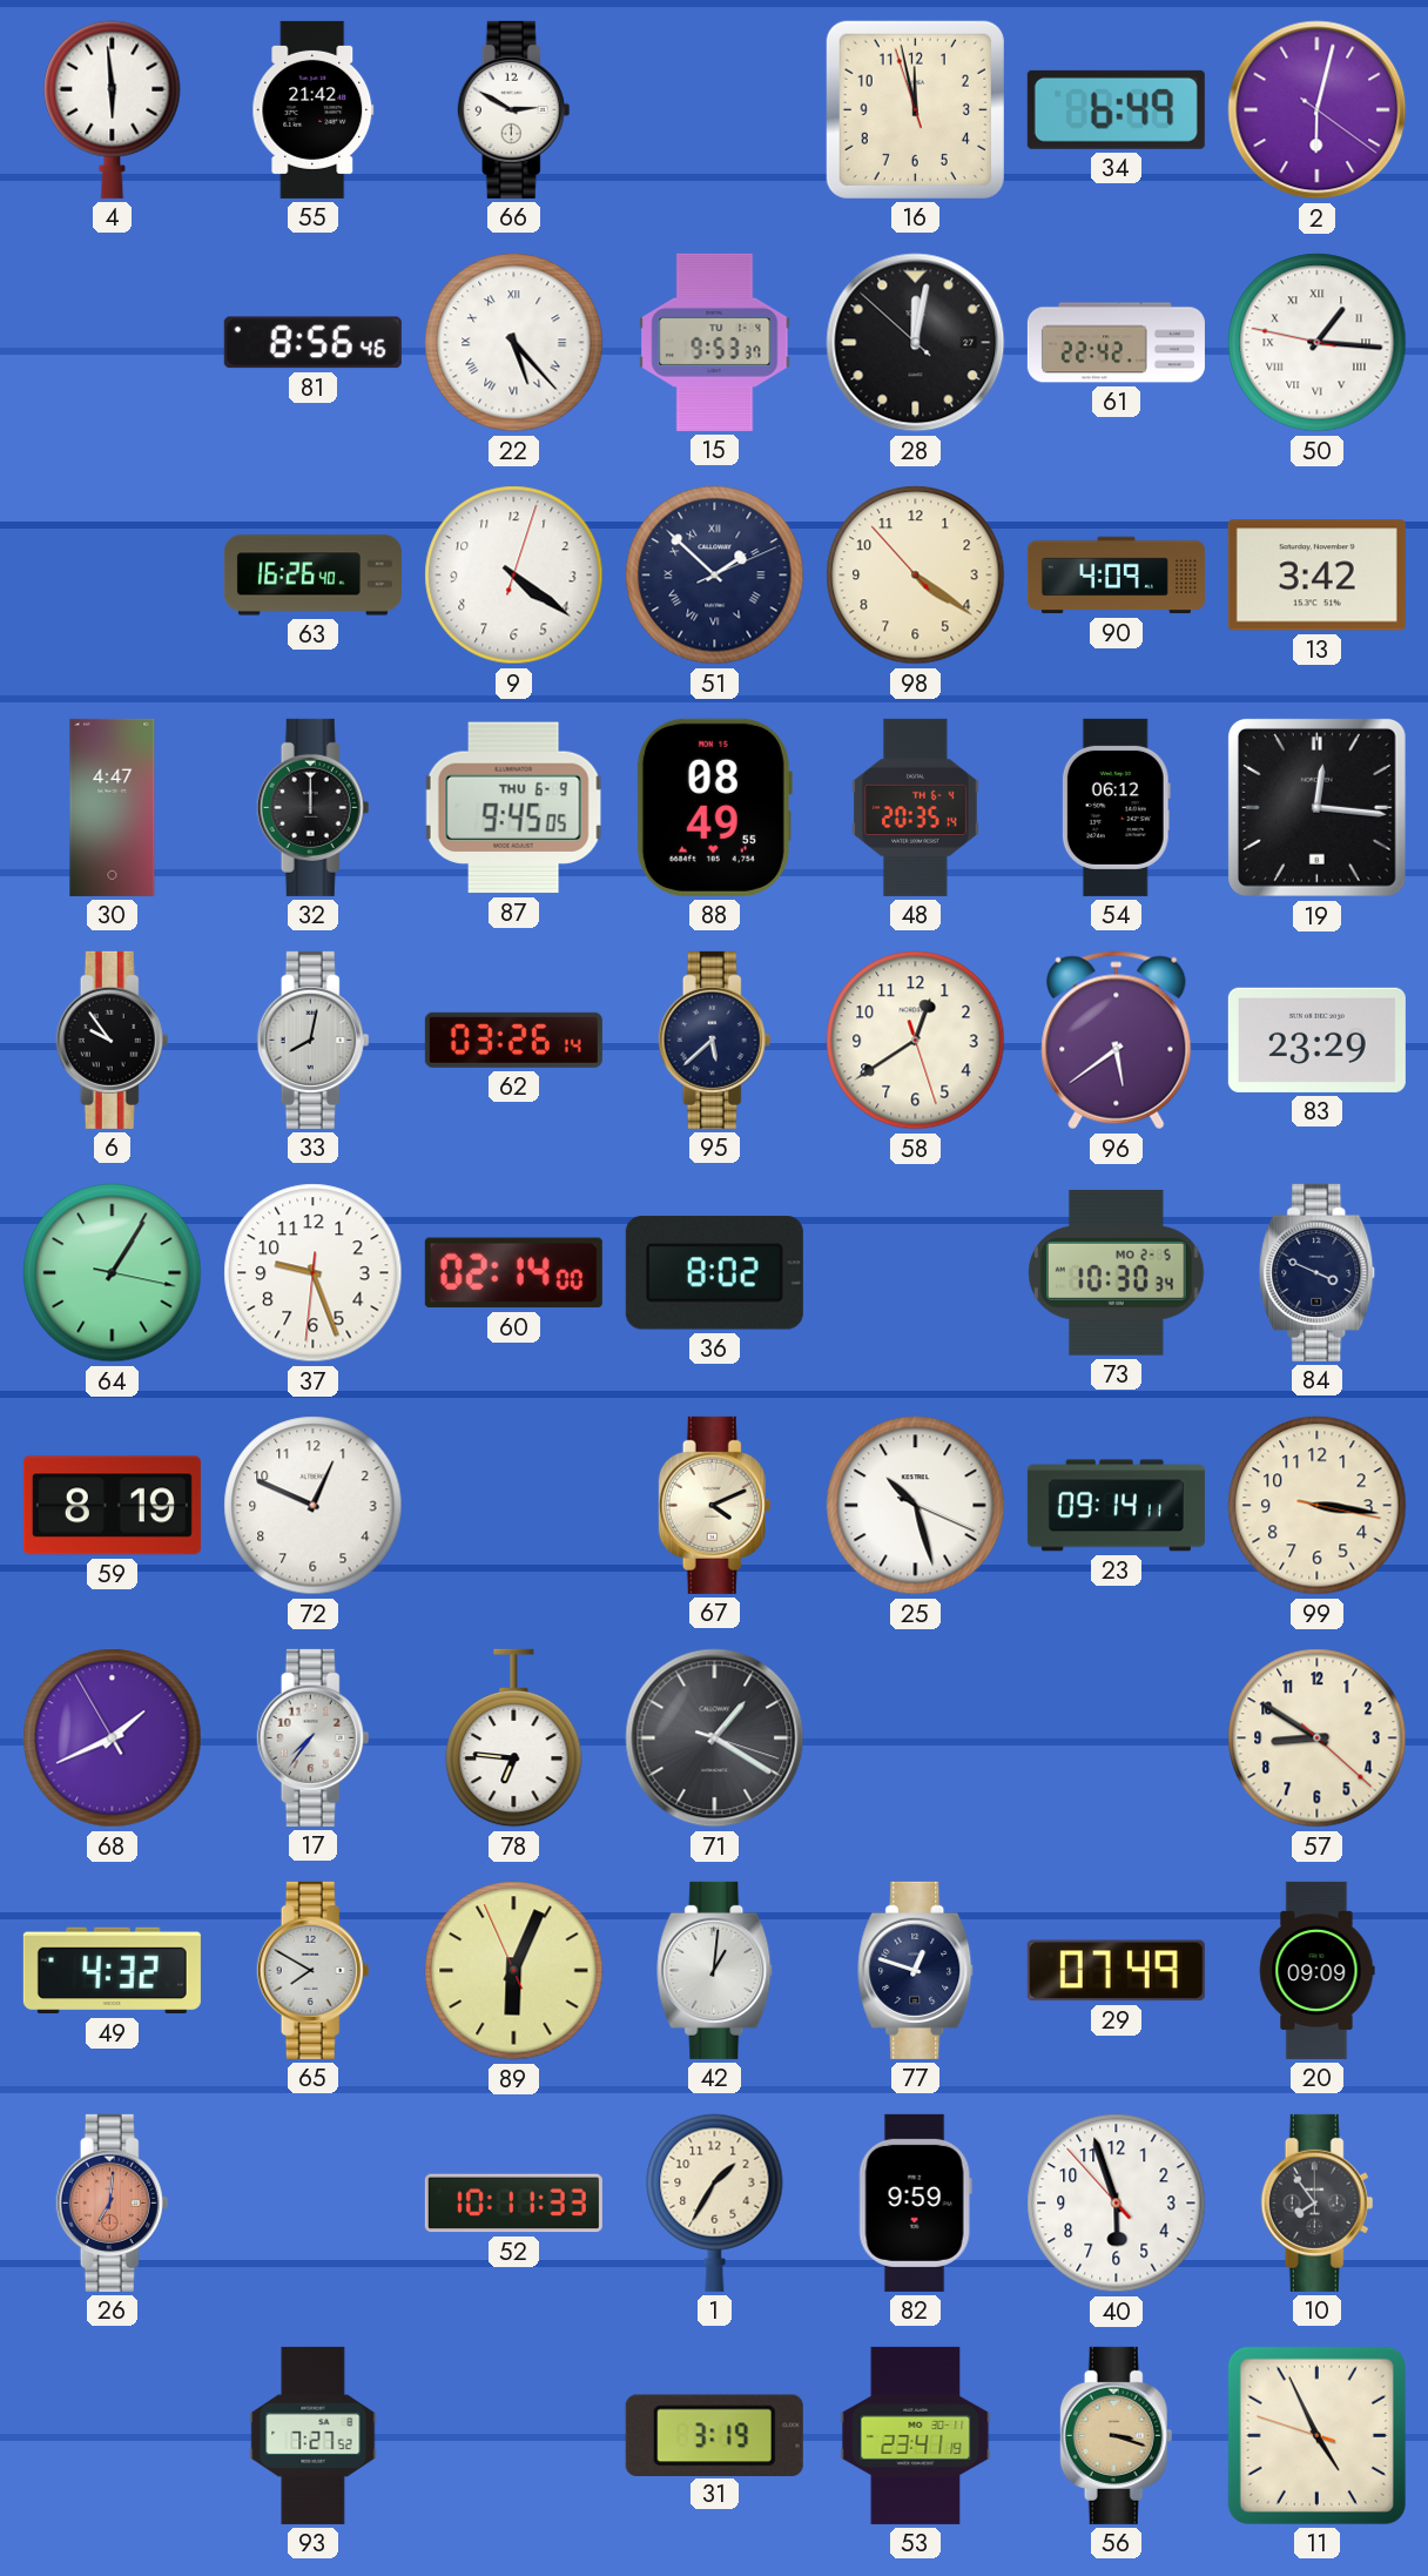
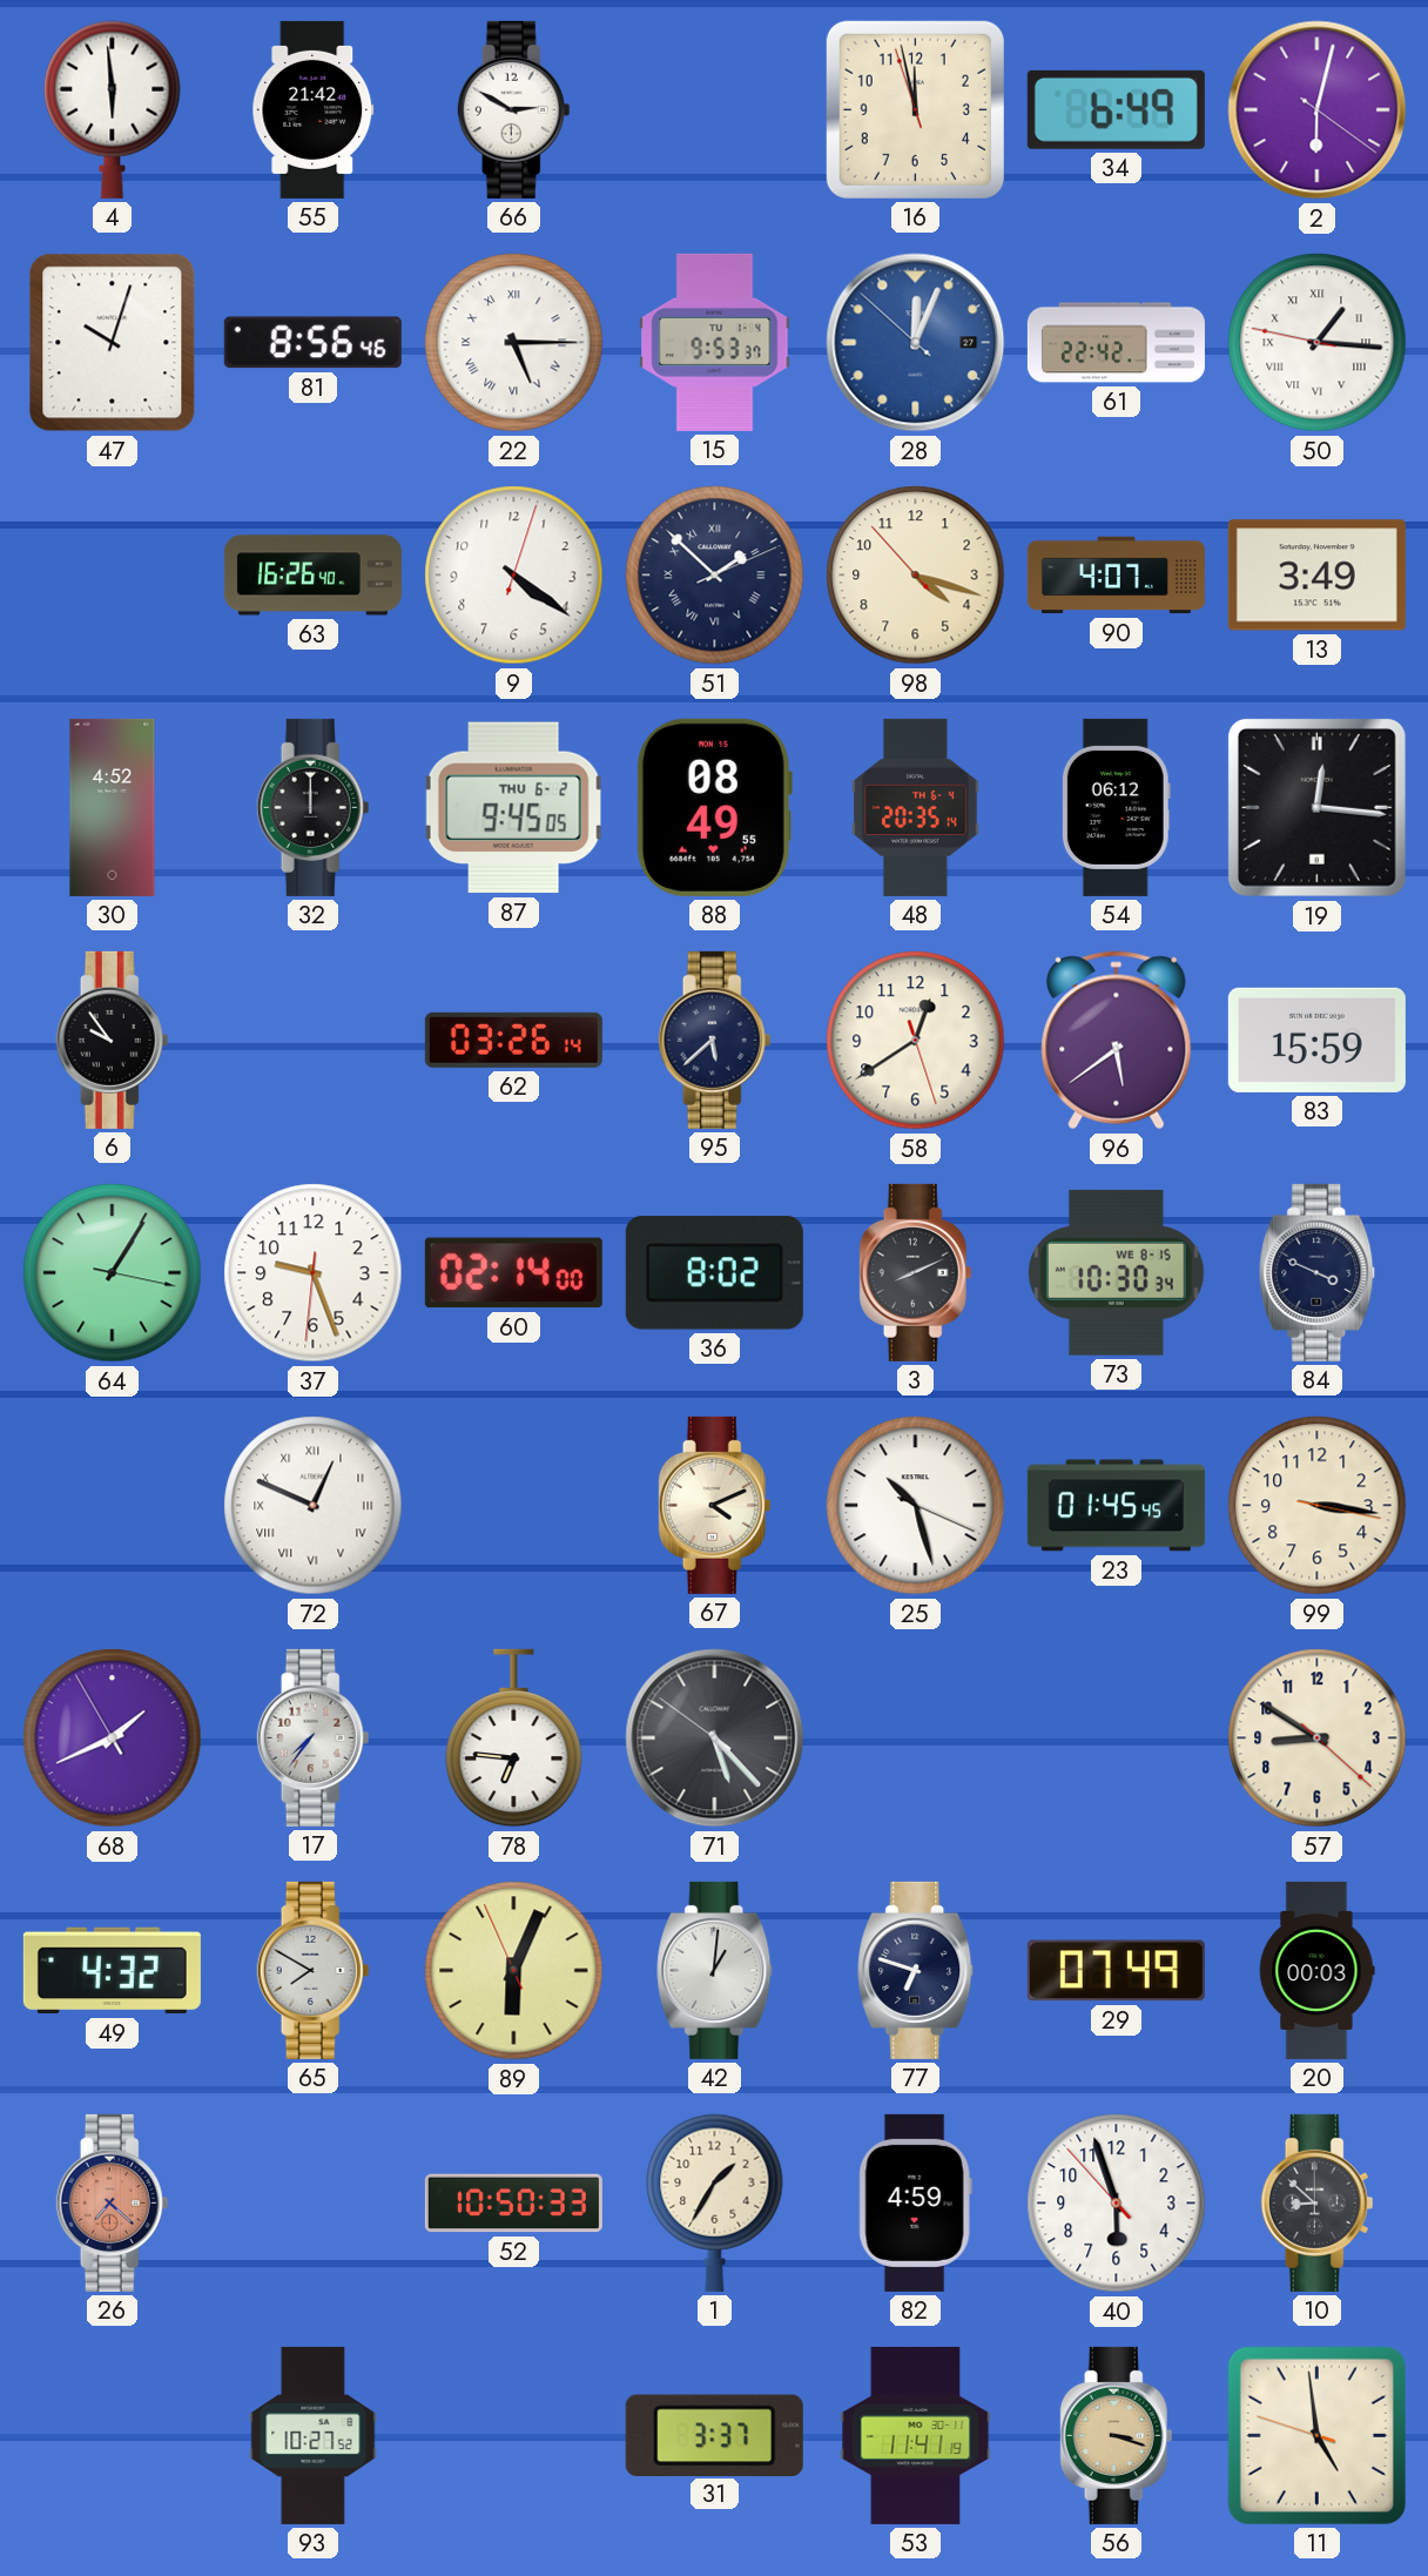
47: none -> 10:03
22: 5:23 -> 5:15
28: 12:01 -> 12:03
28 dial: black -> blue
98: 4:20 -> 4:17
90: 4:09 -> 4:07
13: 3:42 -> 3:49
30: 4:47 -> 4:52
87 date: THU 6-9 -> THU 6-2
33: 8:02 -> none
83: 23:29 -> 15:59
3: none -> 8:11
73 date: MO 2-5 -> WE 8-15
59: 8:19 -> none
72 numerals: Arabic -> Roman
23: 09:14 -> 01:45
71: 1:20 -> 5:22
77: 12:48 -> 6:48
20: 09:09 -> 00:03
26: 7:01 -> 7:22
52: 10:11 -> 10:50
82: 9:59 -> 4:59
10: 7:54 -> 8:52
93: 7:27 -> 10:27
31: 3:19 -> 3:37
53: 23:41 -> 11:41
11: 4:55 -> 4:58
